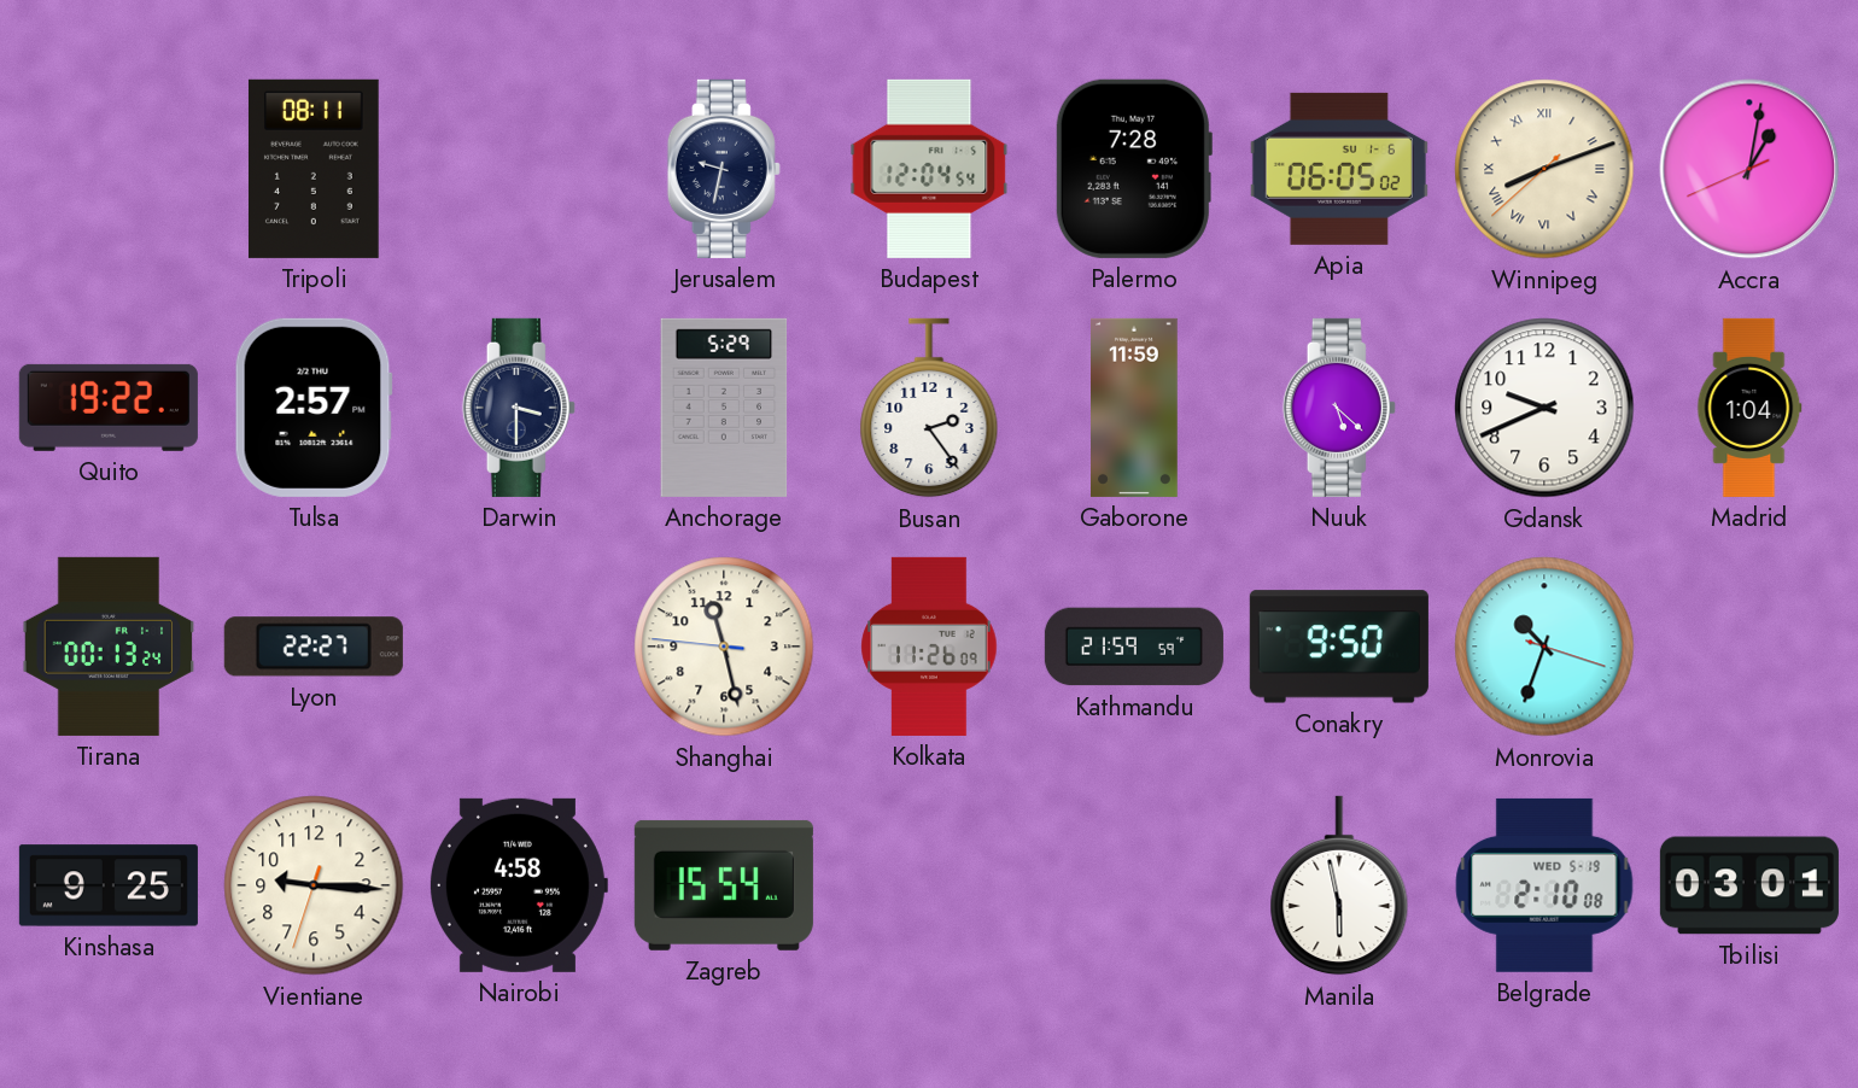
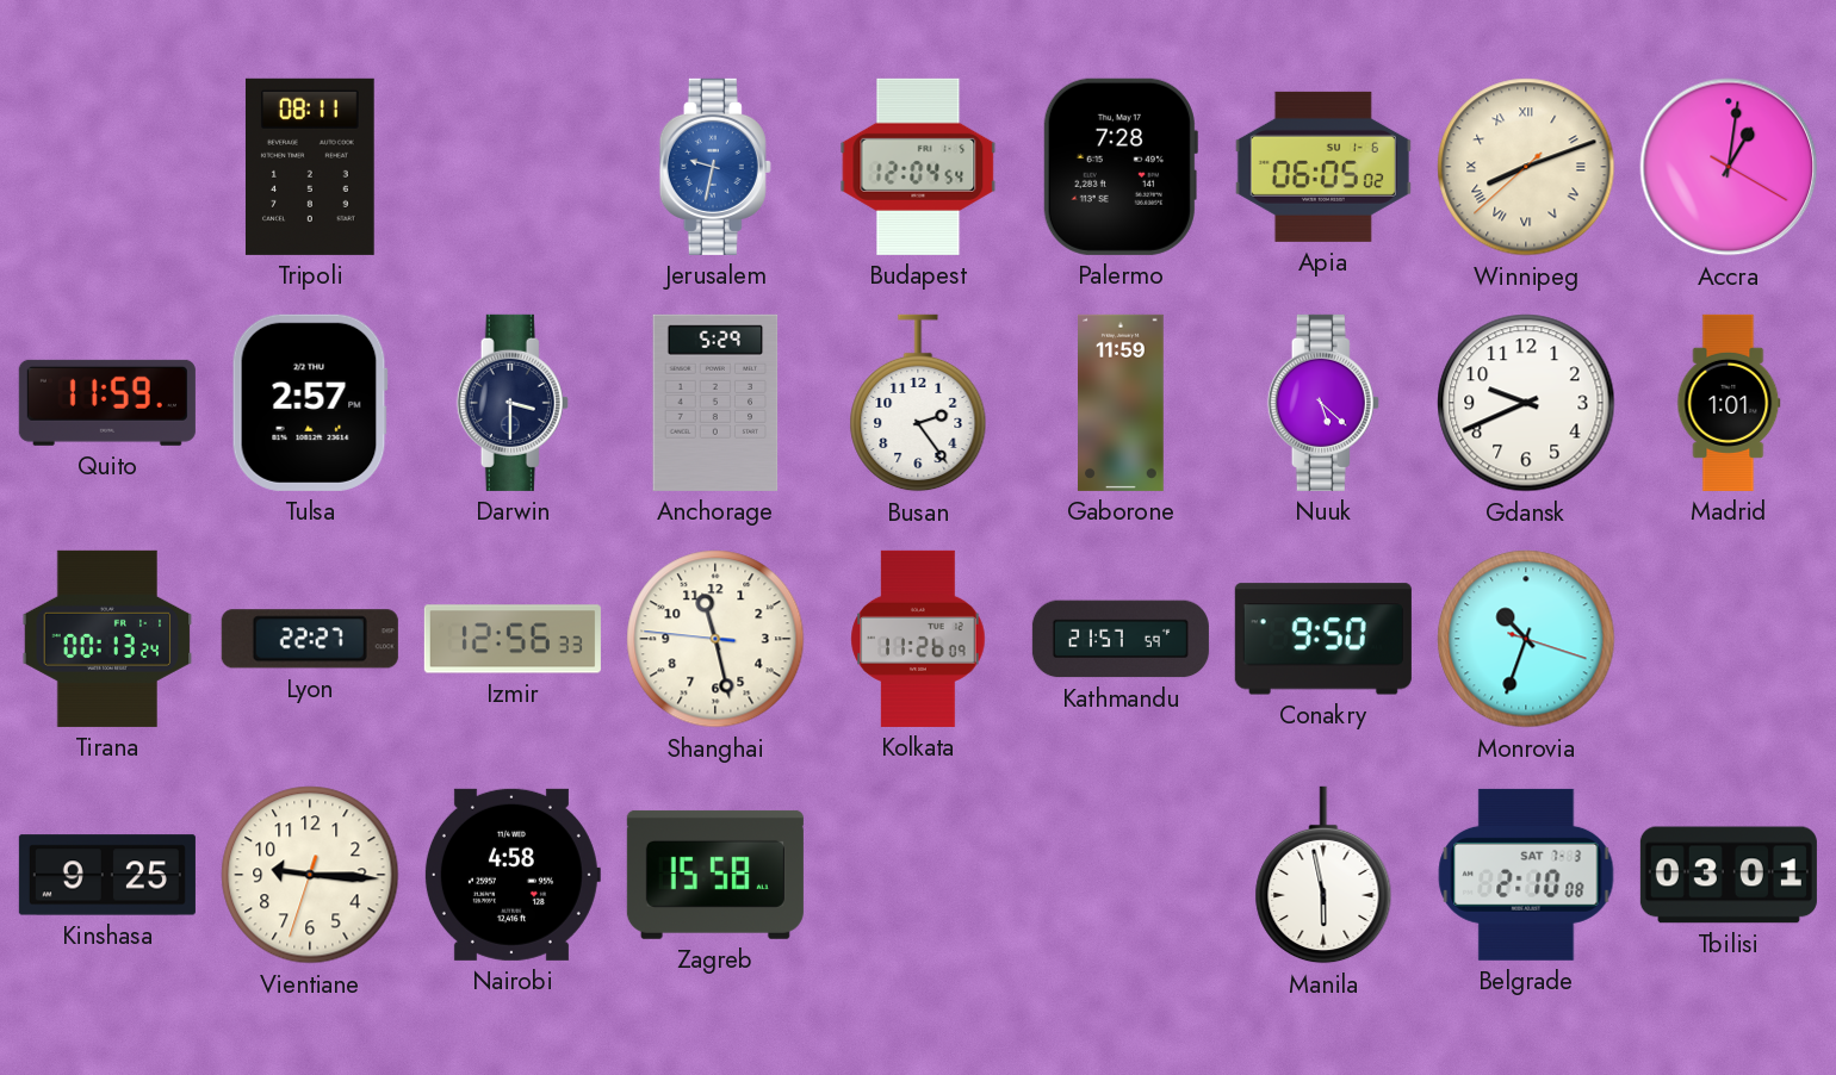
Jerusalem dial: navy -> blue
Accra: 1:01:41 -> 1:01:20
Quito: 19:22 -> 11:59
Madrid: 1:04 -> 1:01
Izmir: none -> 12:56
Kathmandu: 21:59 -> 21:57
Zagreb: 15:54 -> 15:58
Belgrade date: WED 5-19 -> SAT 7-3
